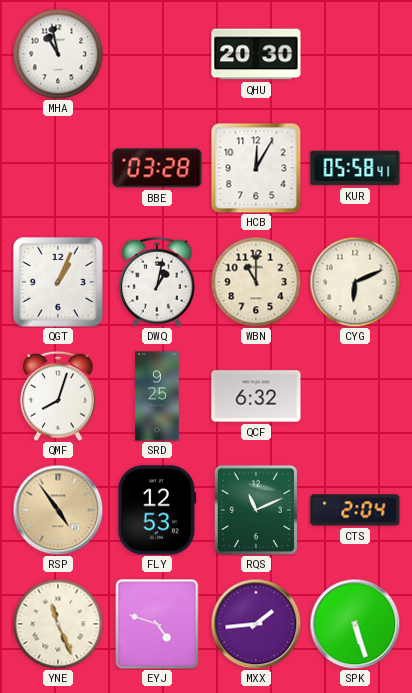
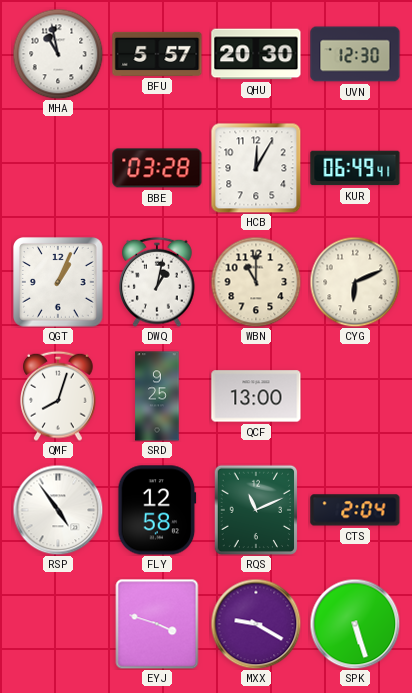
BFU: none -> 5:57
UVN: none -> 12:30
KUR: 05:58 -> 06:49
QCF: 6:32 -> 13:00
RSP dial: champagne -> white
FLY: 12:53 -> 12:58
YNE: 11:26 -> none
EYJ: 4:48 -> 3:48
MXX: 1:44 -> 9:20
